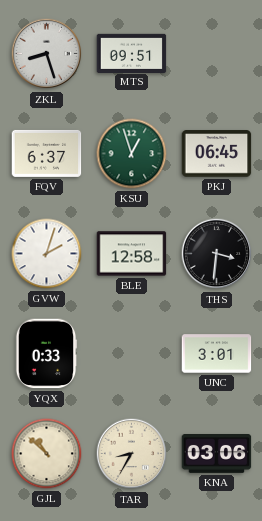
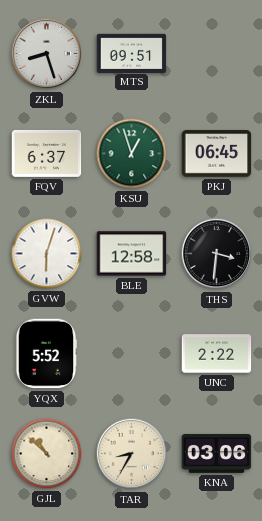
GVW: 2:03 -> 6:03
YQX: 0:33 -> 5:52
UNC: 3:01 -> 2:22
